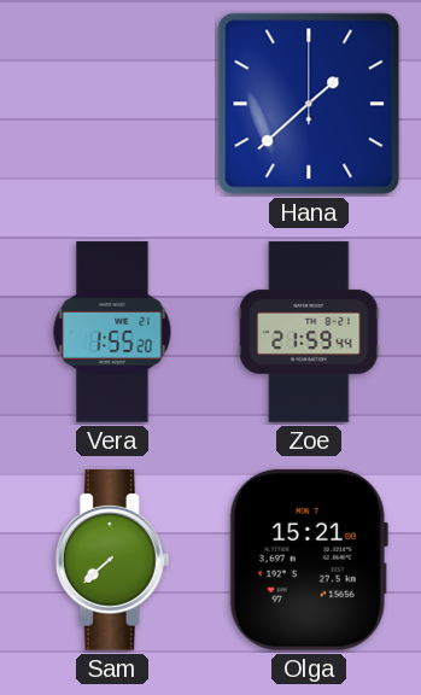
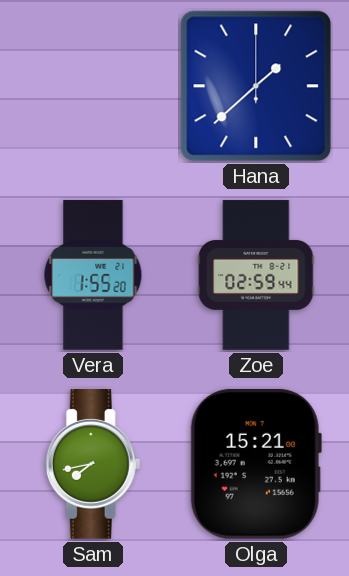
Zoe: 21:59 -> 02:59
Sam: 7:38 -> 7:43
